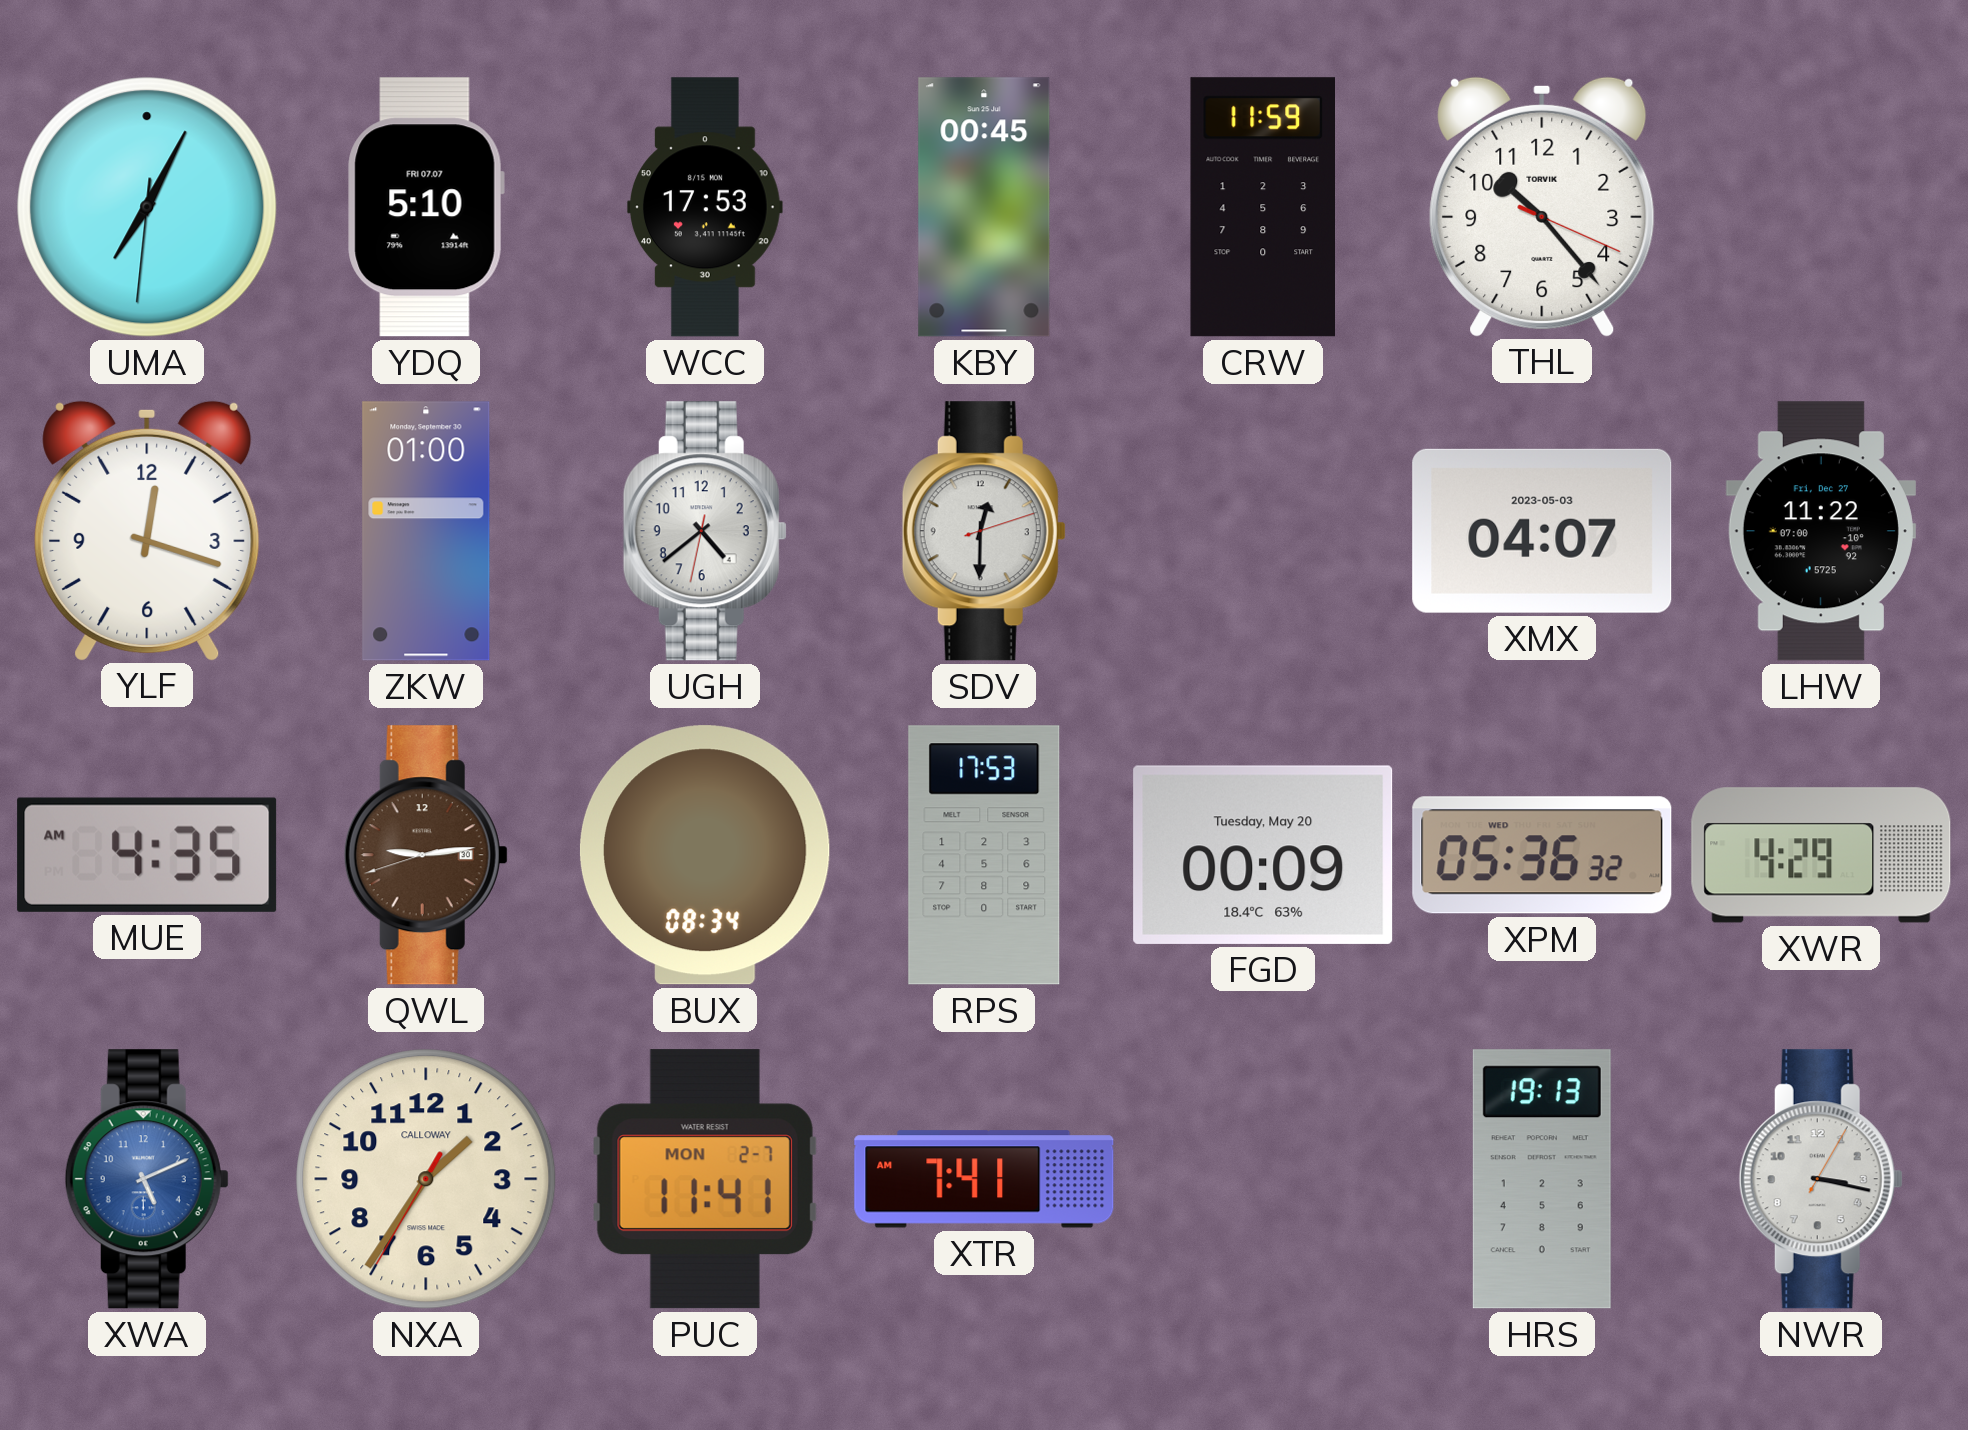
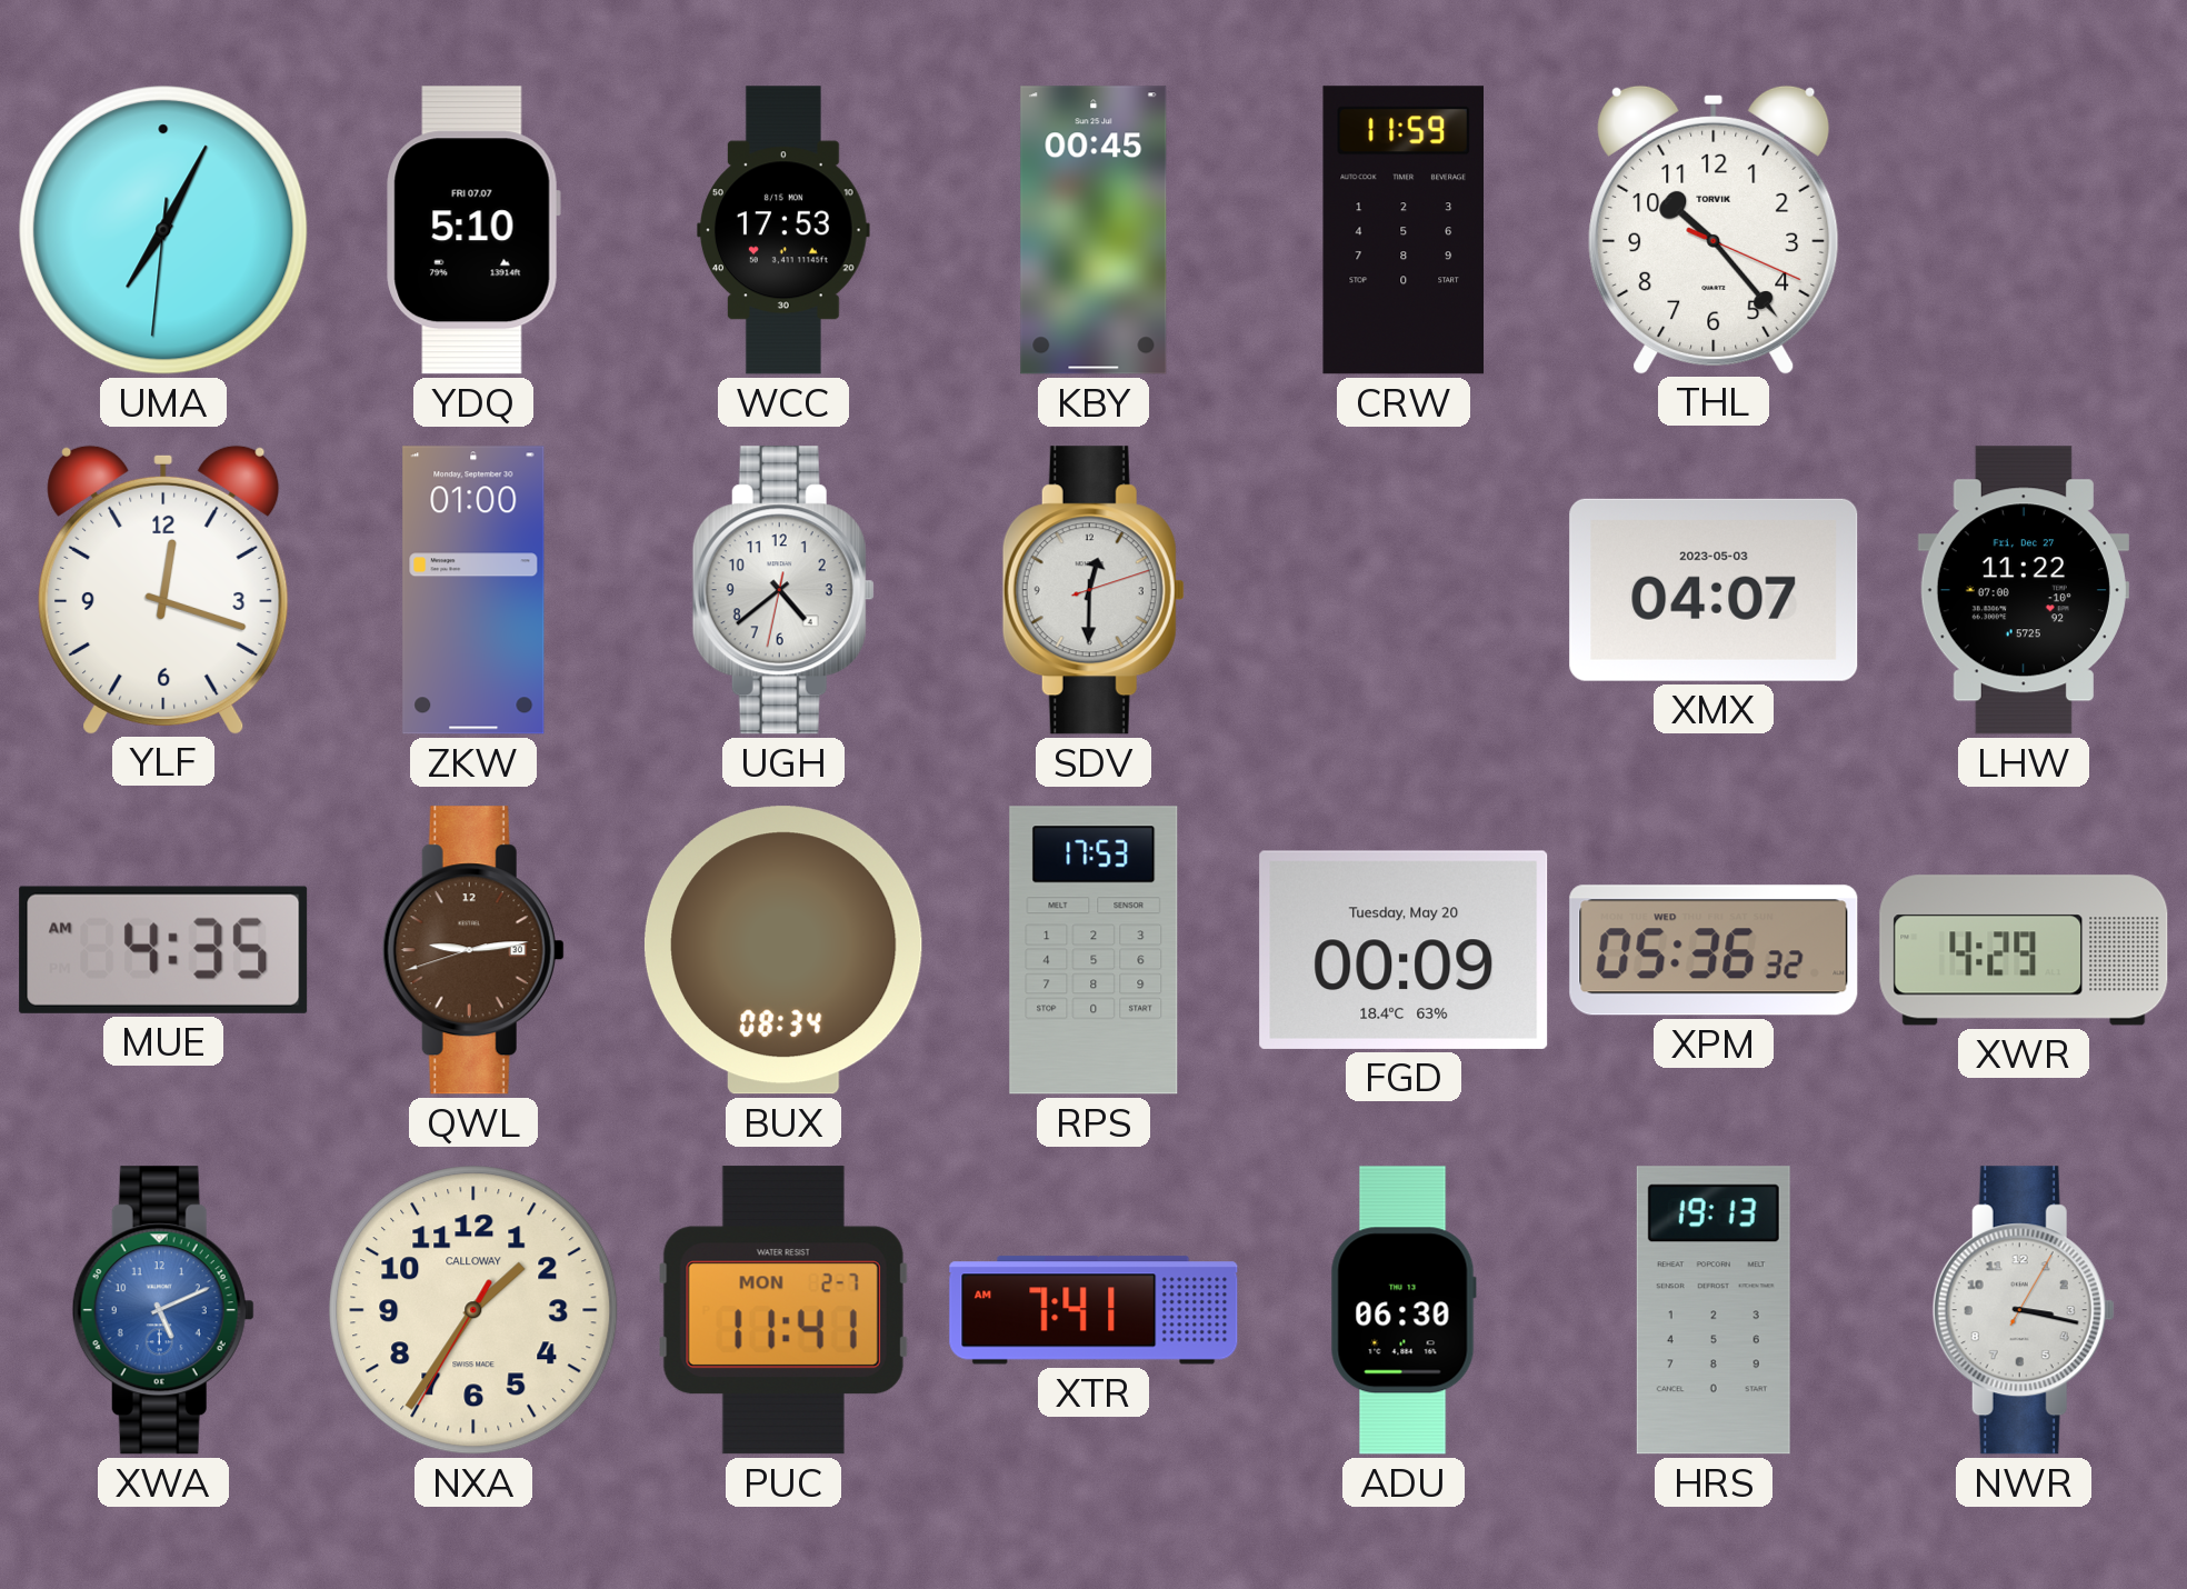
ADU: none -> 06:30
